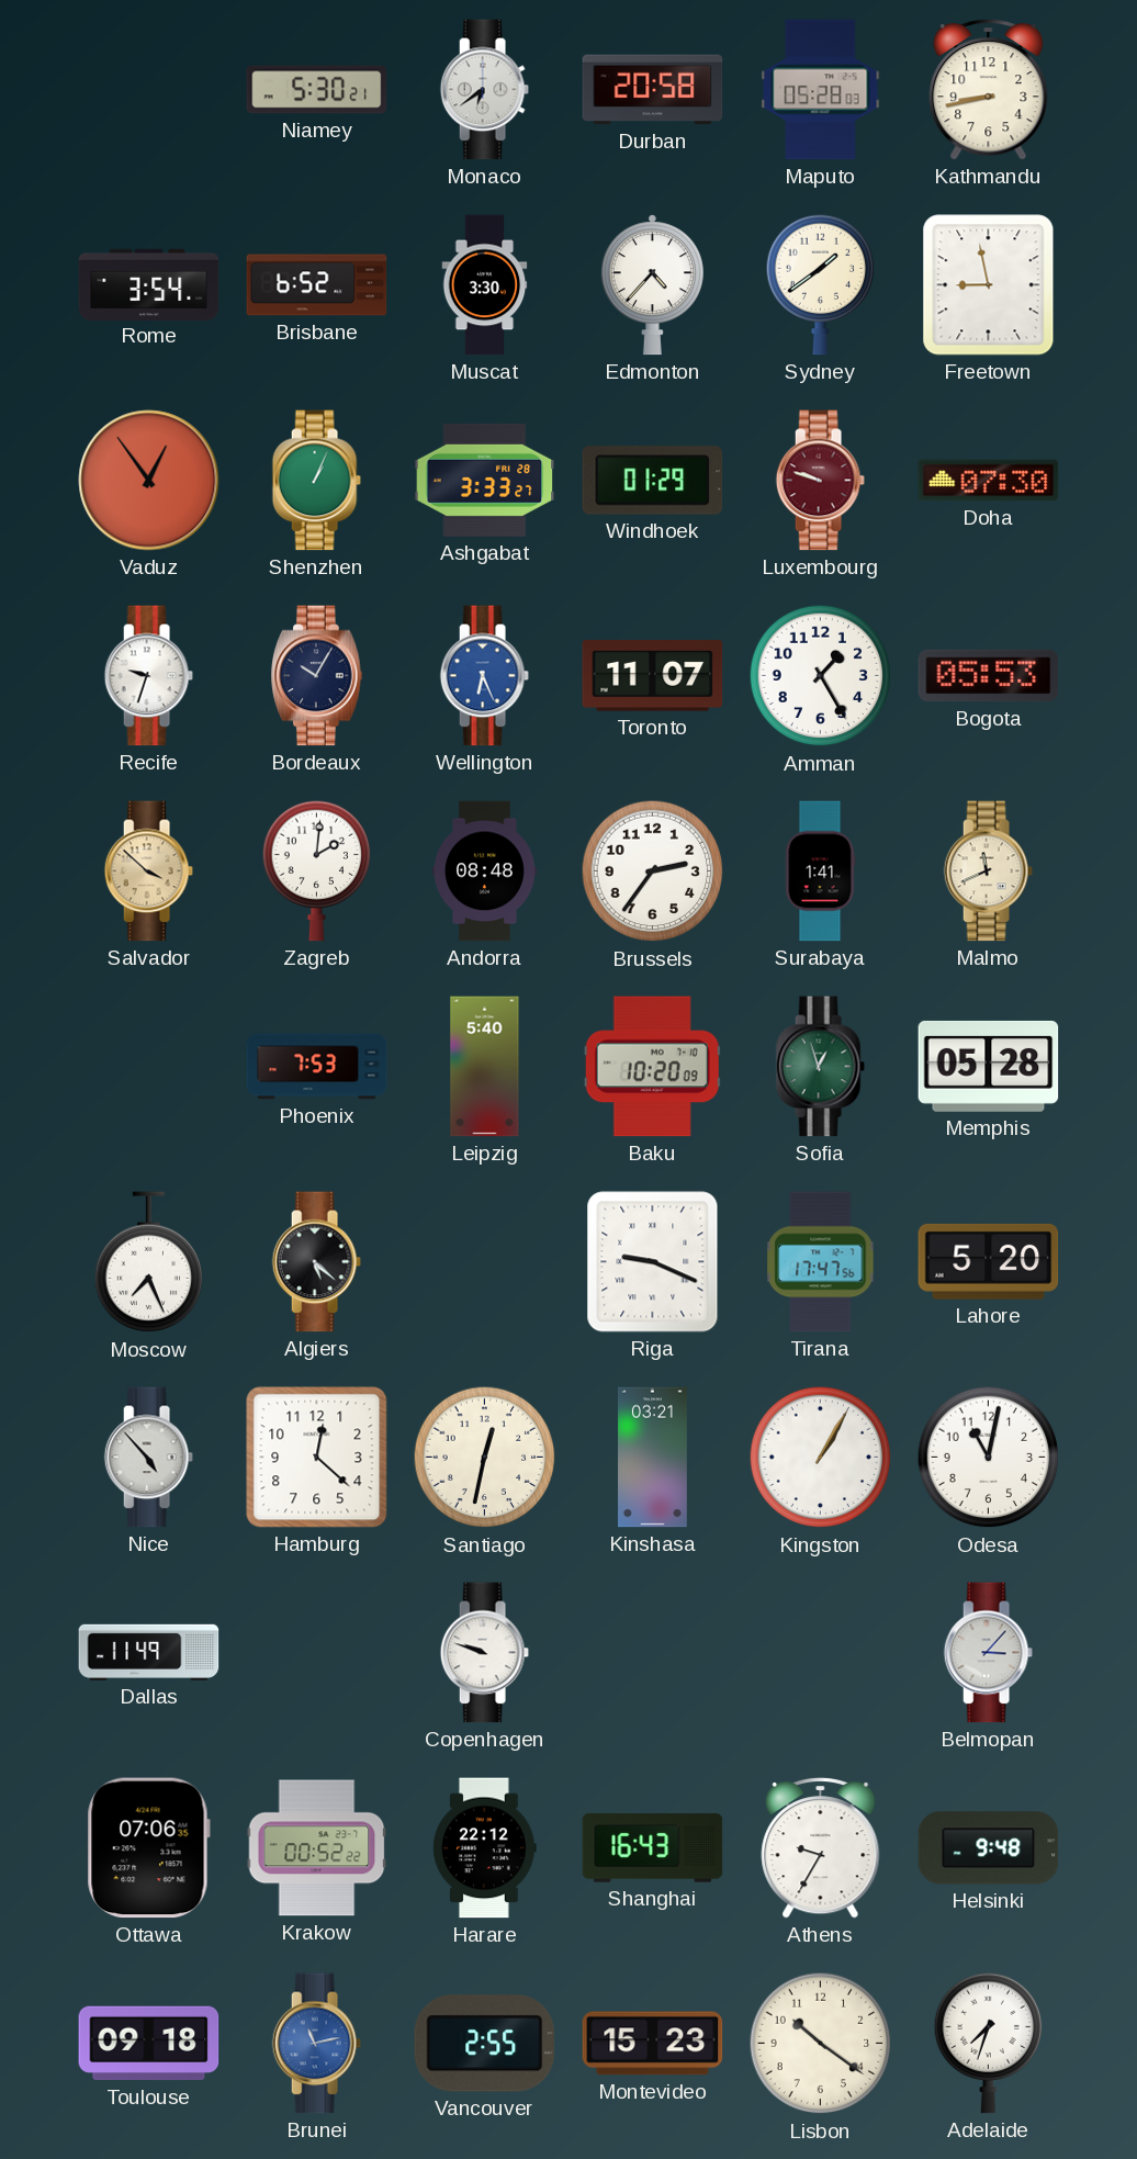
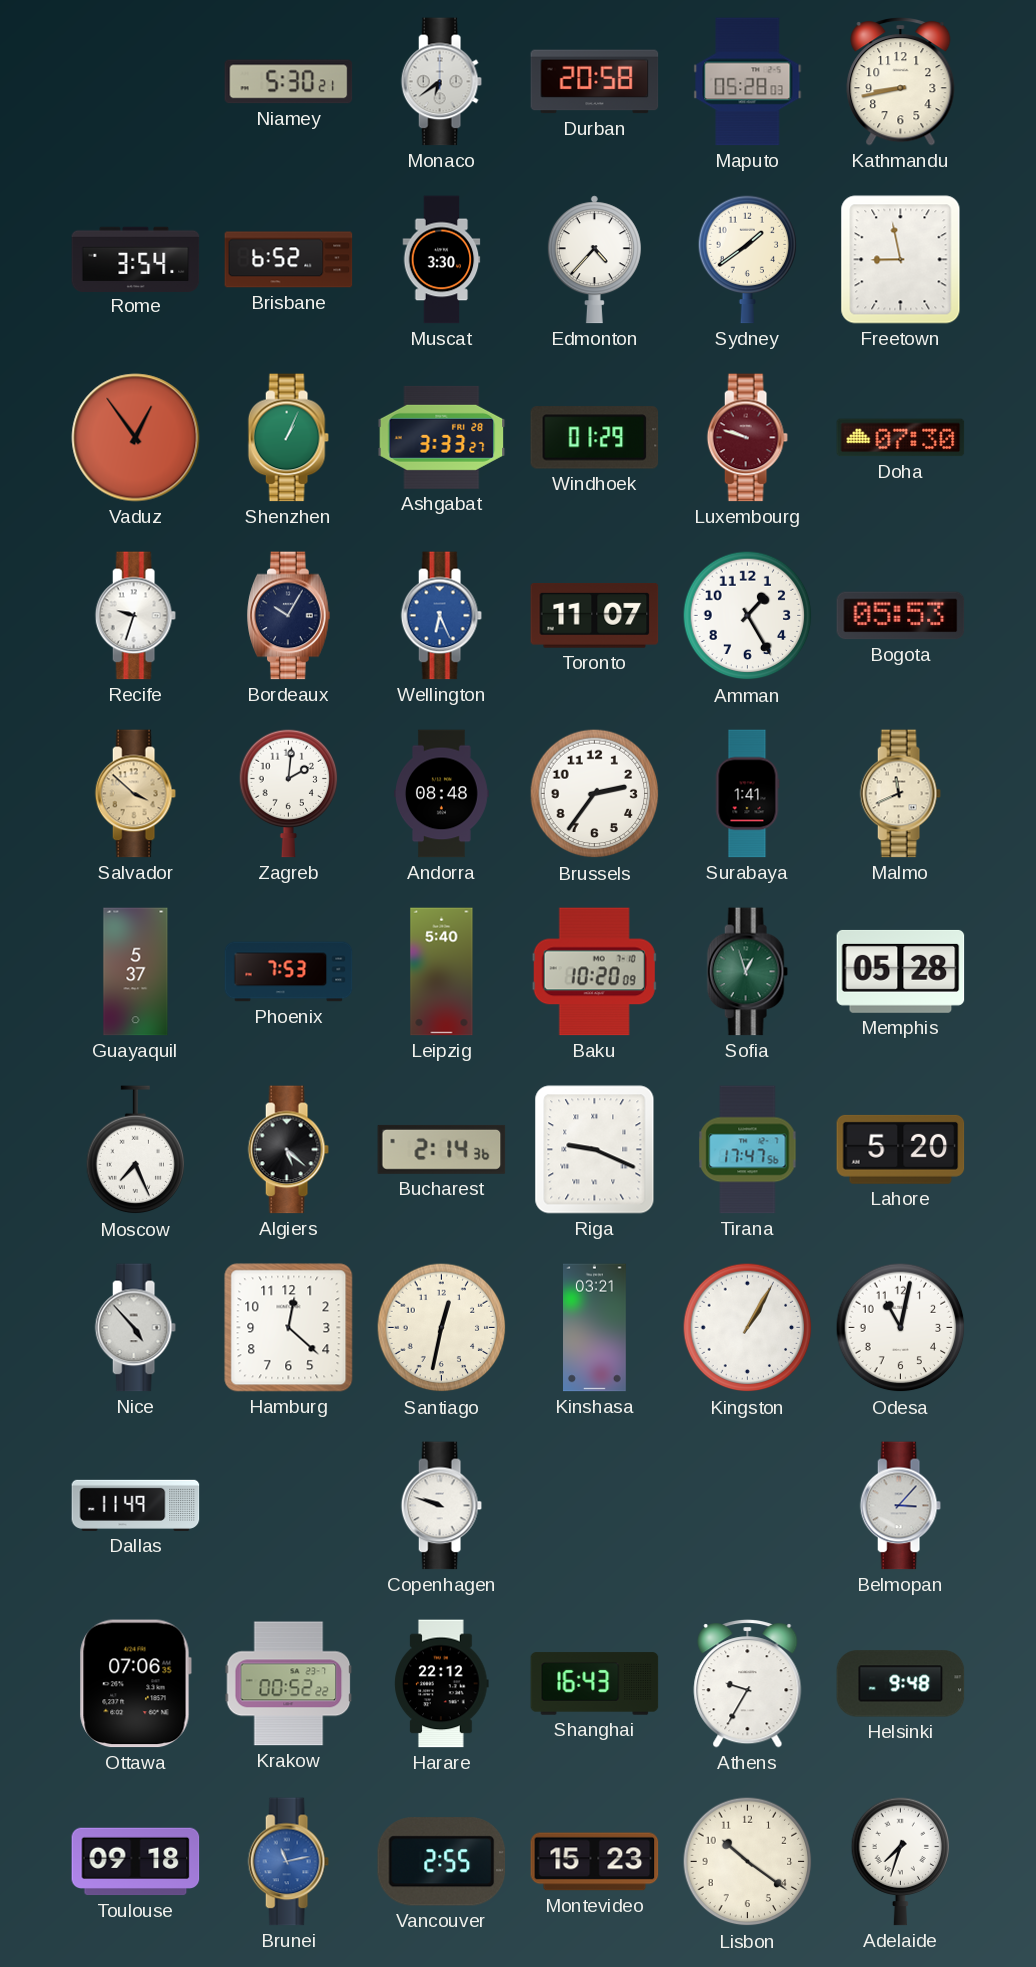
Guayaquil: none -> 5:37
Bucharest: none -> 2:14
